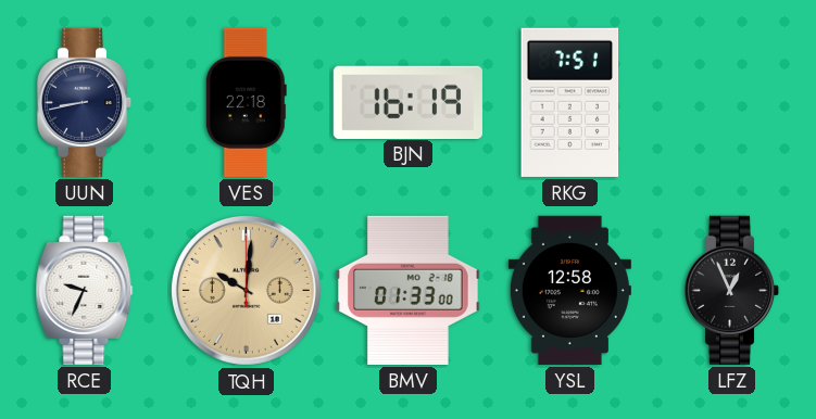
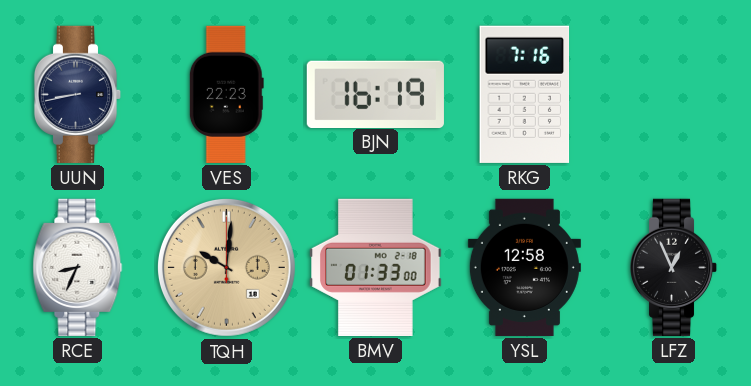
VES: 22:18 -> 22:23
RKG: 7:51 -> 7:16
RCE: 9:34 -> 8:34
